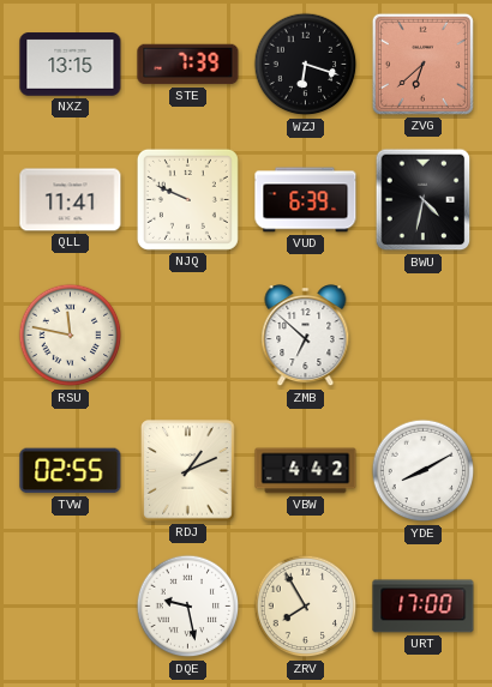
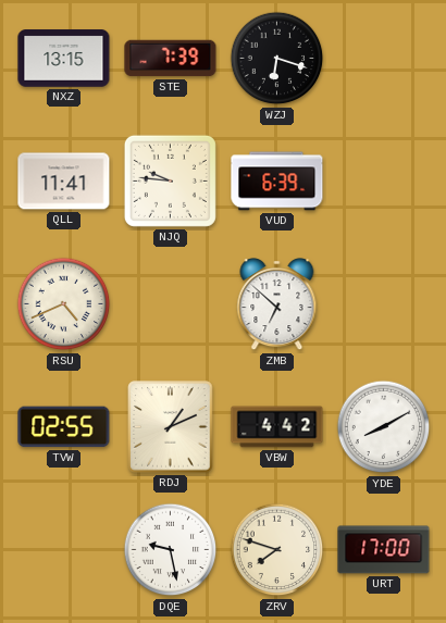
ZVG: 6:38 -> none
NJQ: 9:49 -> 9:46
BWU: 4:32 -> none
RSU: 11:47 -> 4:41
ZRV: 7:55 -> 7:48
